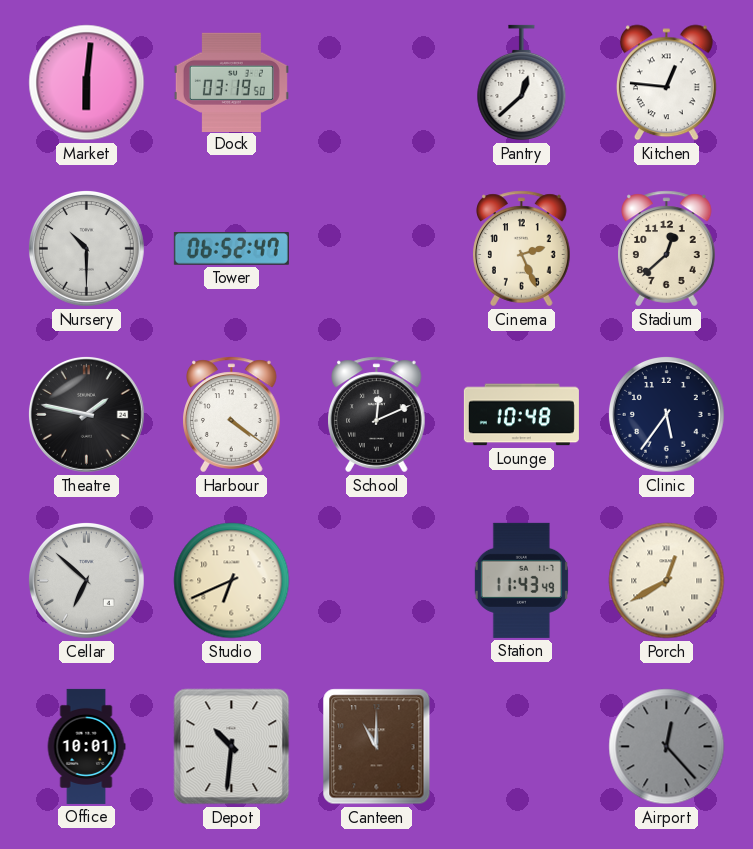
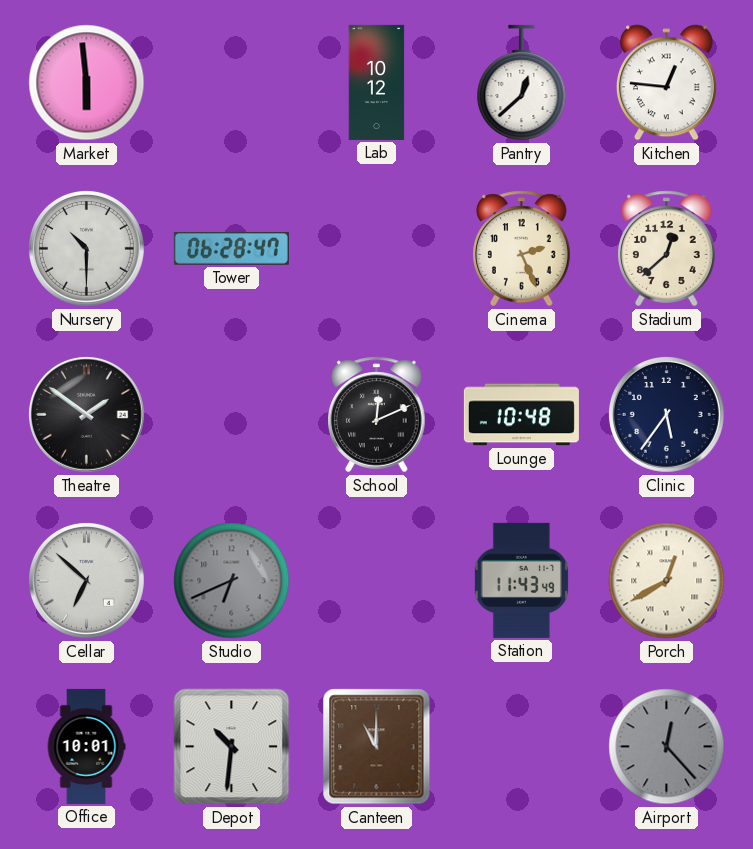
Market: 6:01 -> 5:59
Dock: 03:19 -> none
Lab: none -> 10:12
Tower: 06:52 -> 06:28
Theatre: 1:47 -> 1:51
Harbour: 4:21 -> none
Studio dial: cream -> grey
